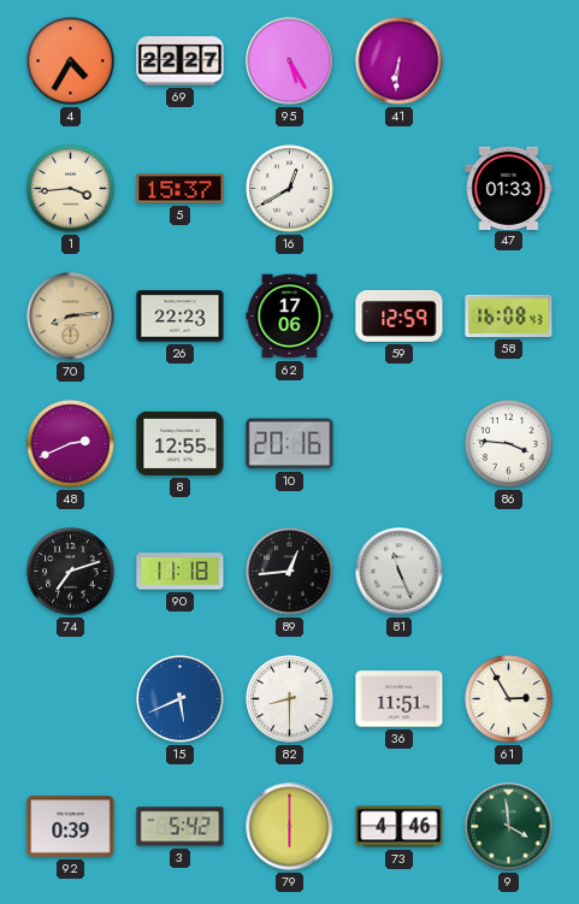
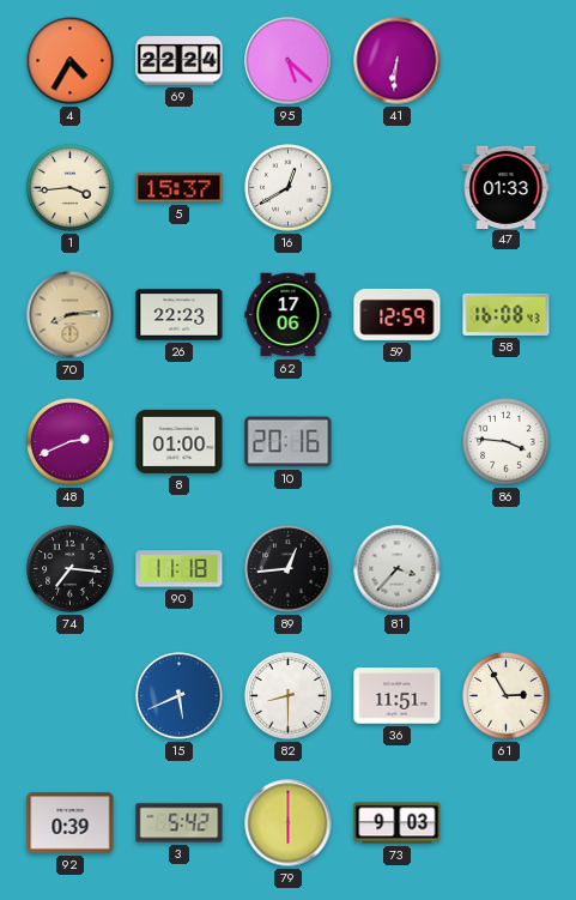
69: 22:27 -> 22:24
95: 5:25 -> 5:22
8: 12:55 -> 01:00
74: 7:12 -> 7:16
81: 11:26 -> 3:37
73: 4:46 -> 9:03
9: 3:59 -> none
